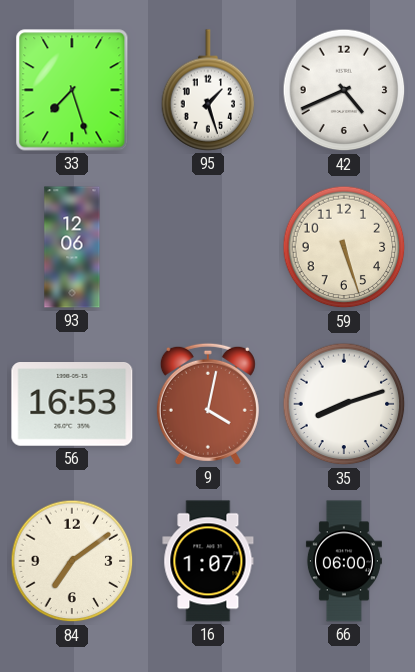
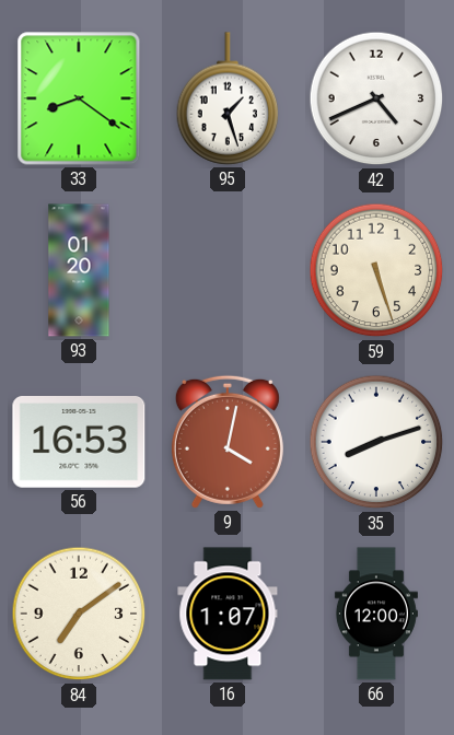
33: 7:27 -> 8:21
93: 12:06 -> 01:20
66: 06:00 -> 12:00
